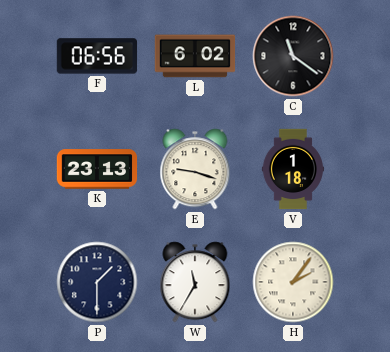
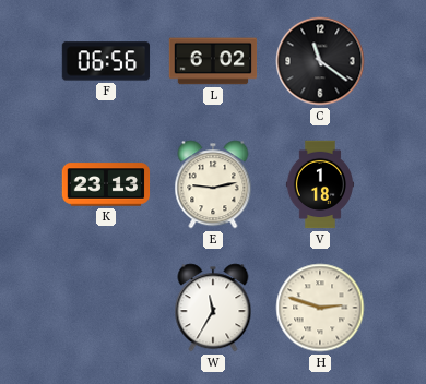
E: 9:18 -> 9:13
P: 1:30 -> none
H: 2:06 -> 2:48
